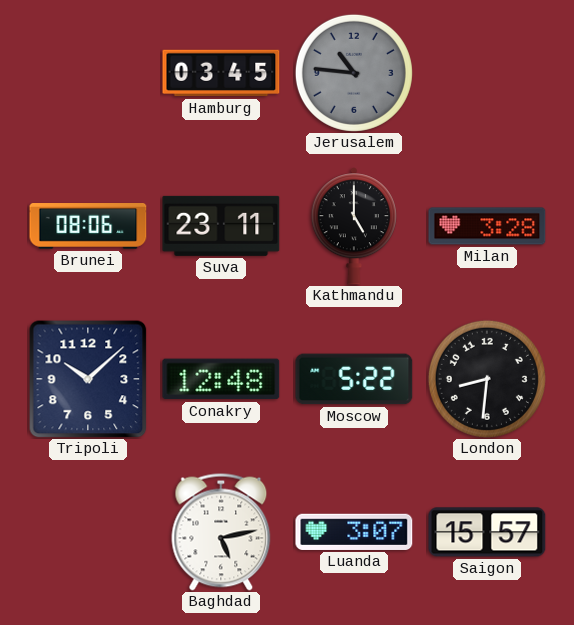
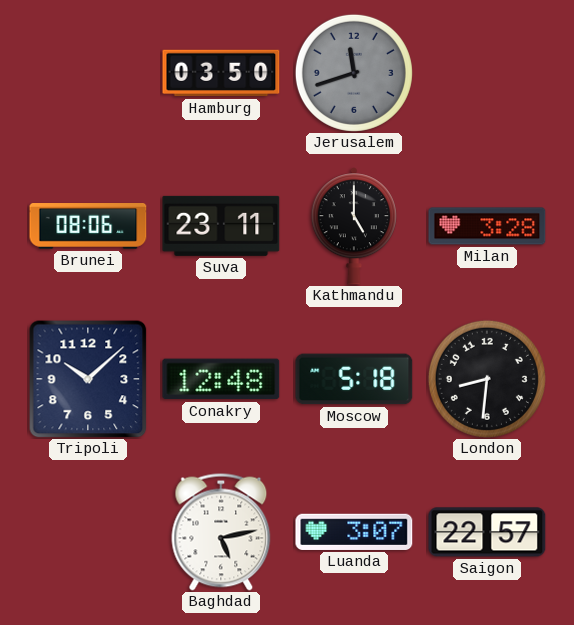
Hamburg: 03:45 -> 03:50
Jerusalem: 10:46 -> 11:42
Moscow: 5:22 -> 5:18
Saigon: 15:57 -> 22:57
